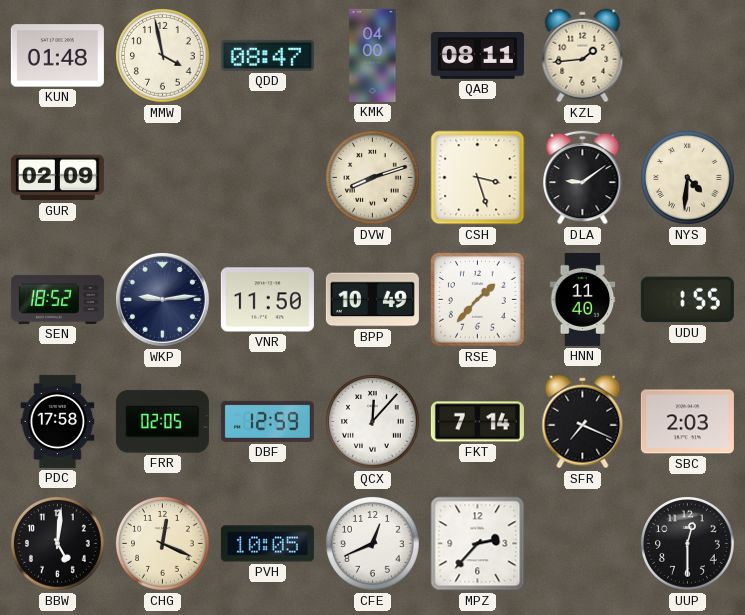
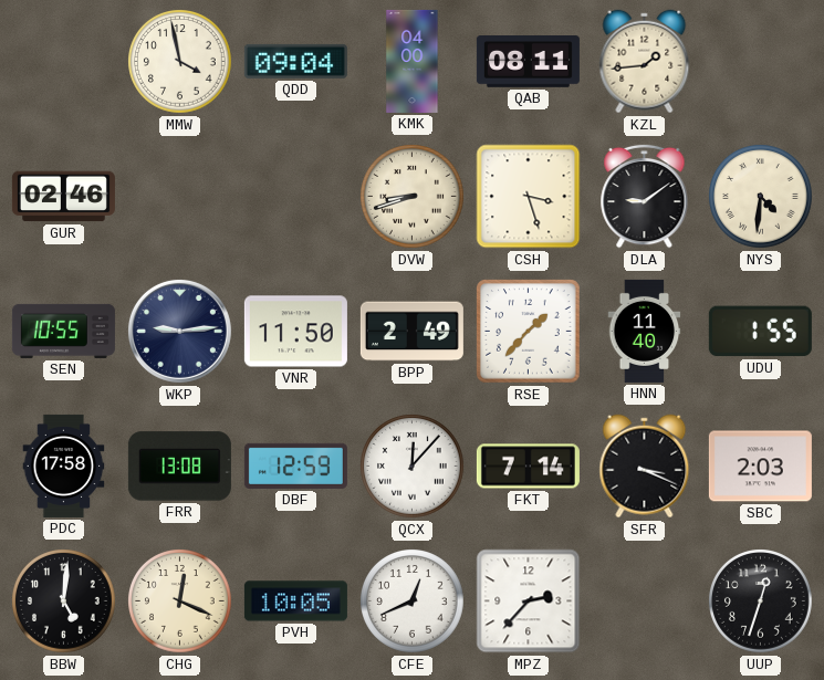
KUN: 01:48 -> none
QDD: 08:47 -> 09:04
GUR: 02:09 -> 02:46
DVW: 8:12 -> 8:42
SEN: 18:52 -> 10:55
BPP: 10:49 -> 2:49
FRR: 02:05 -> 13:08
SFR: 7:19 -> 3:19
UUP: 12:30 -> 12:33
